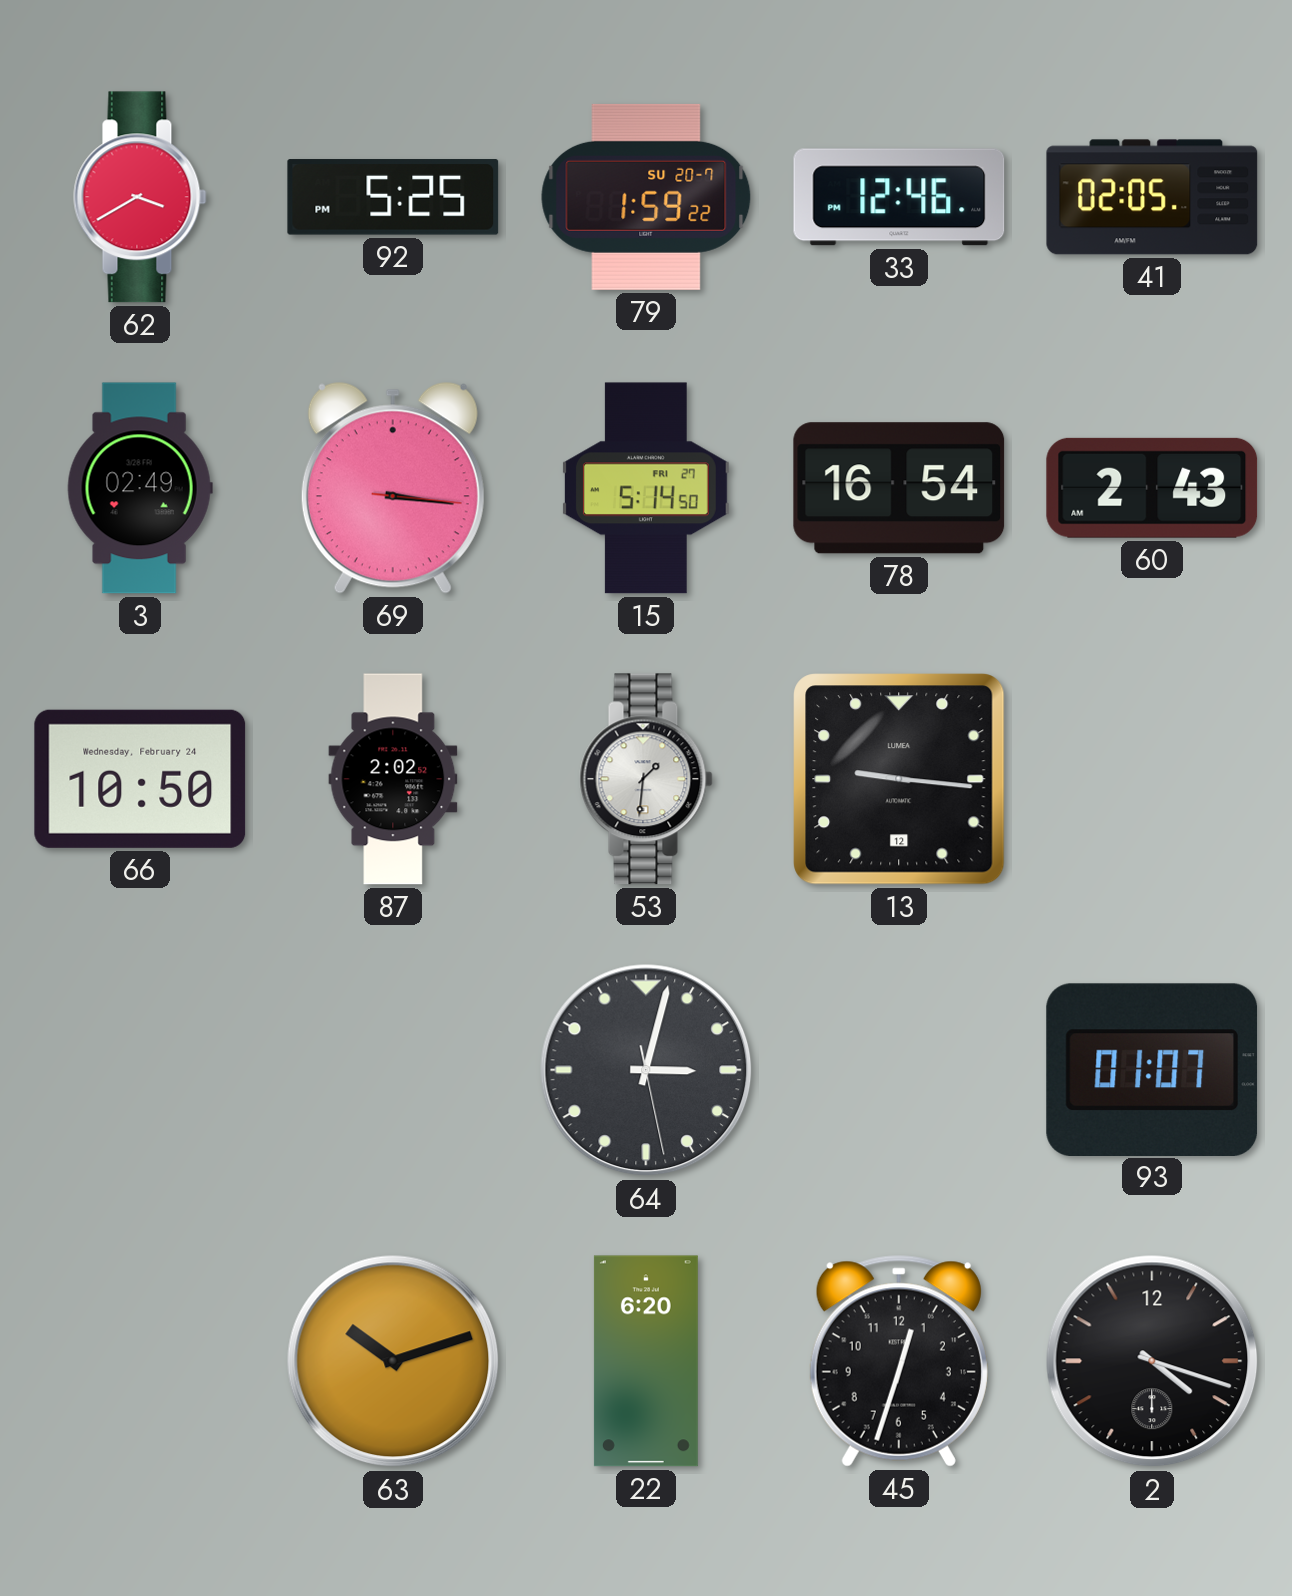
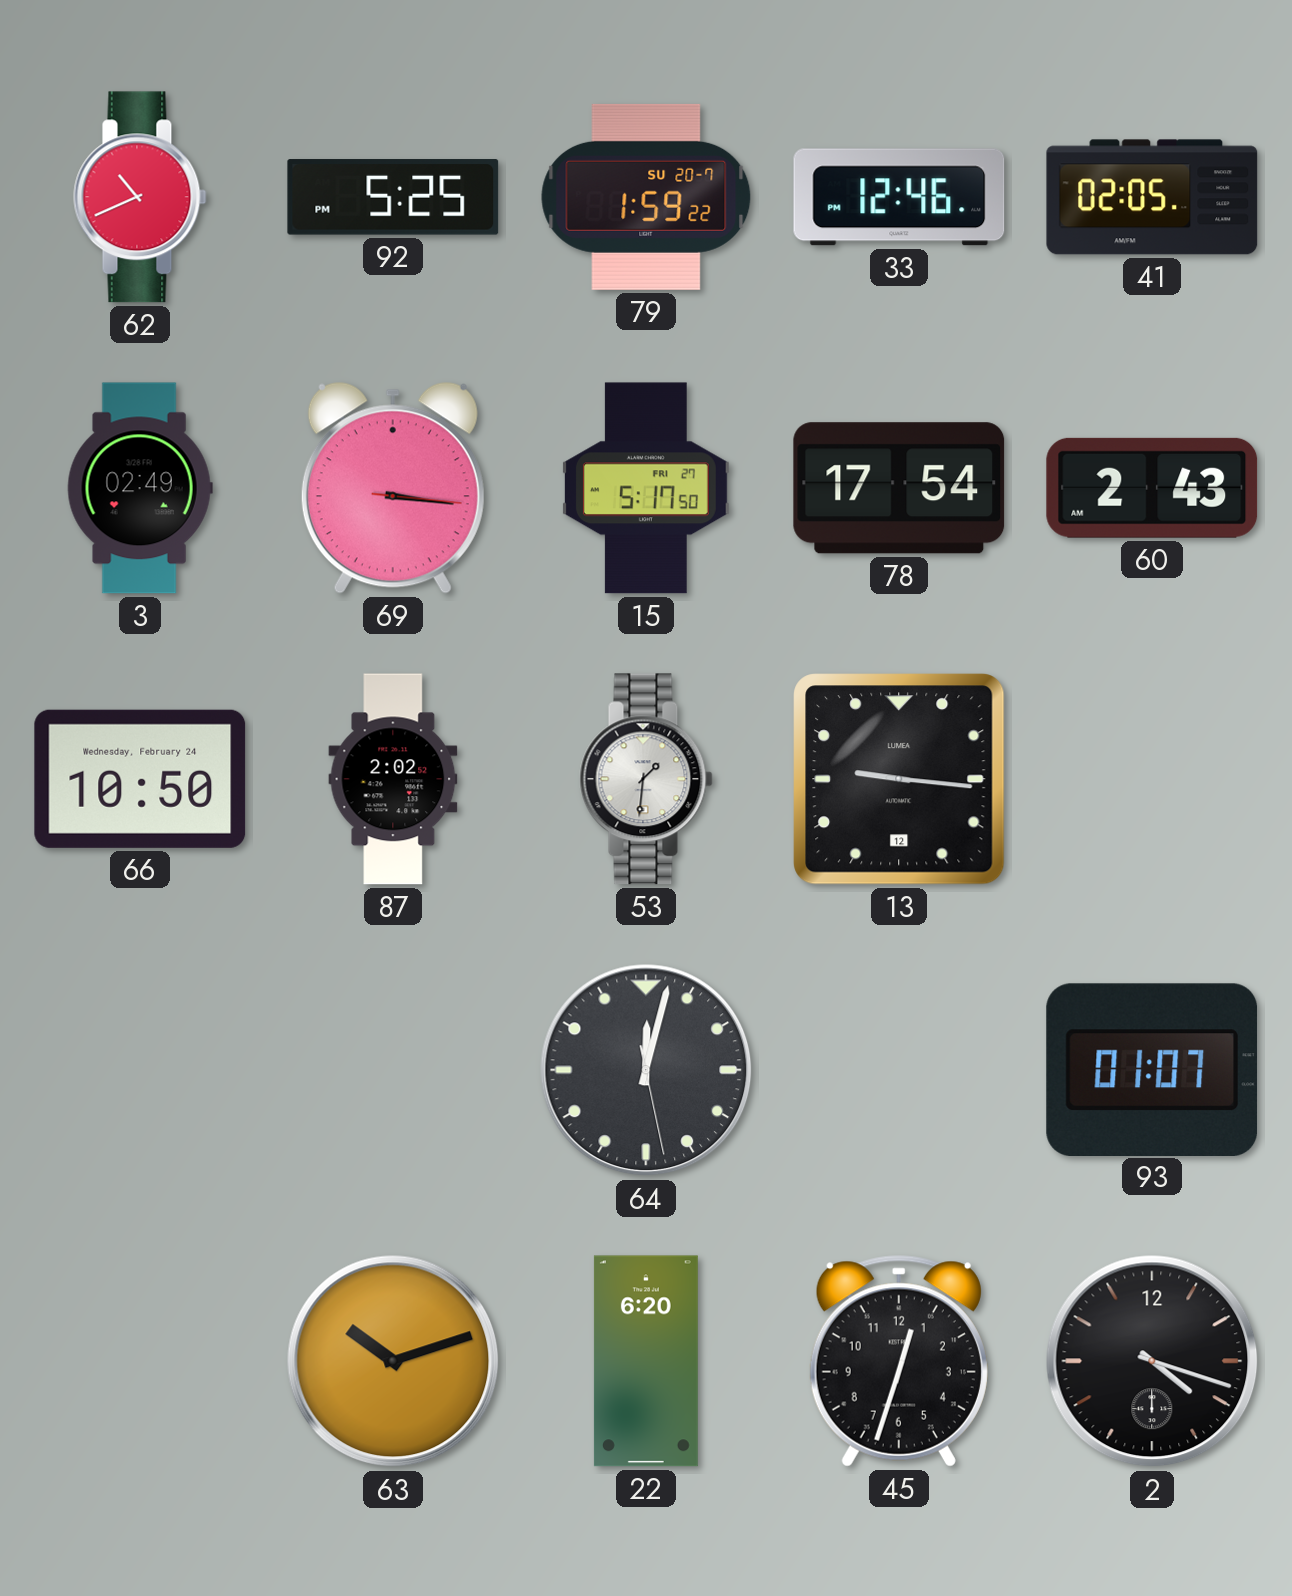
62: 3:40 -> 10:41
15: 5:14 -> 5:17
78: 16:54 -> 17:54
64: 3:02 -> 12:02
